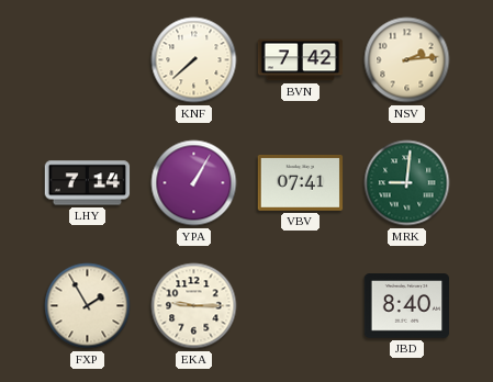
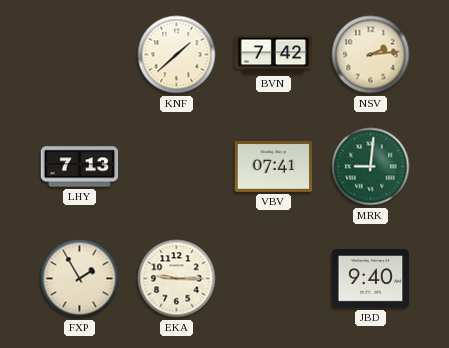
KNF: 7:38 -> 1:38
LHY: 7:14 -> 7:13
YPA: 1:05 -> none
JBD: 8:40 -> 9:40
